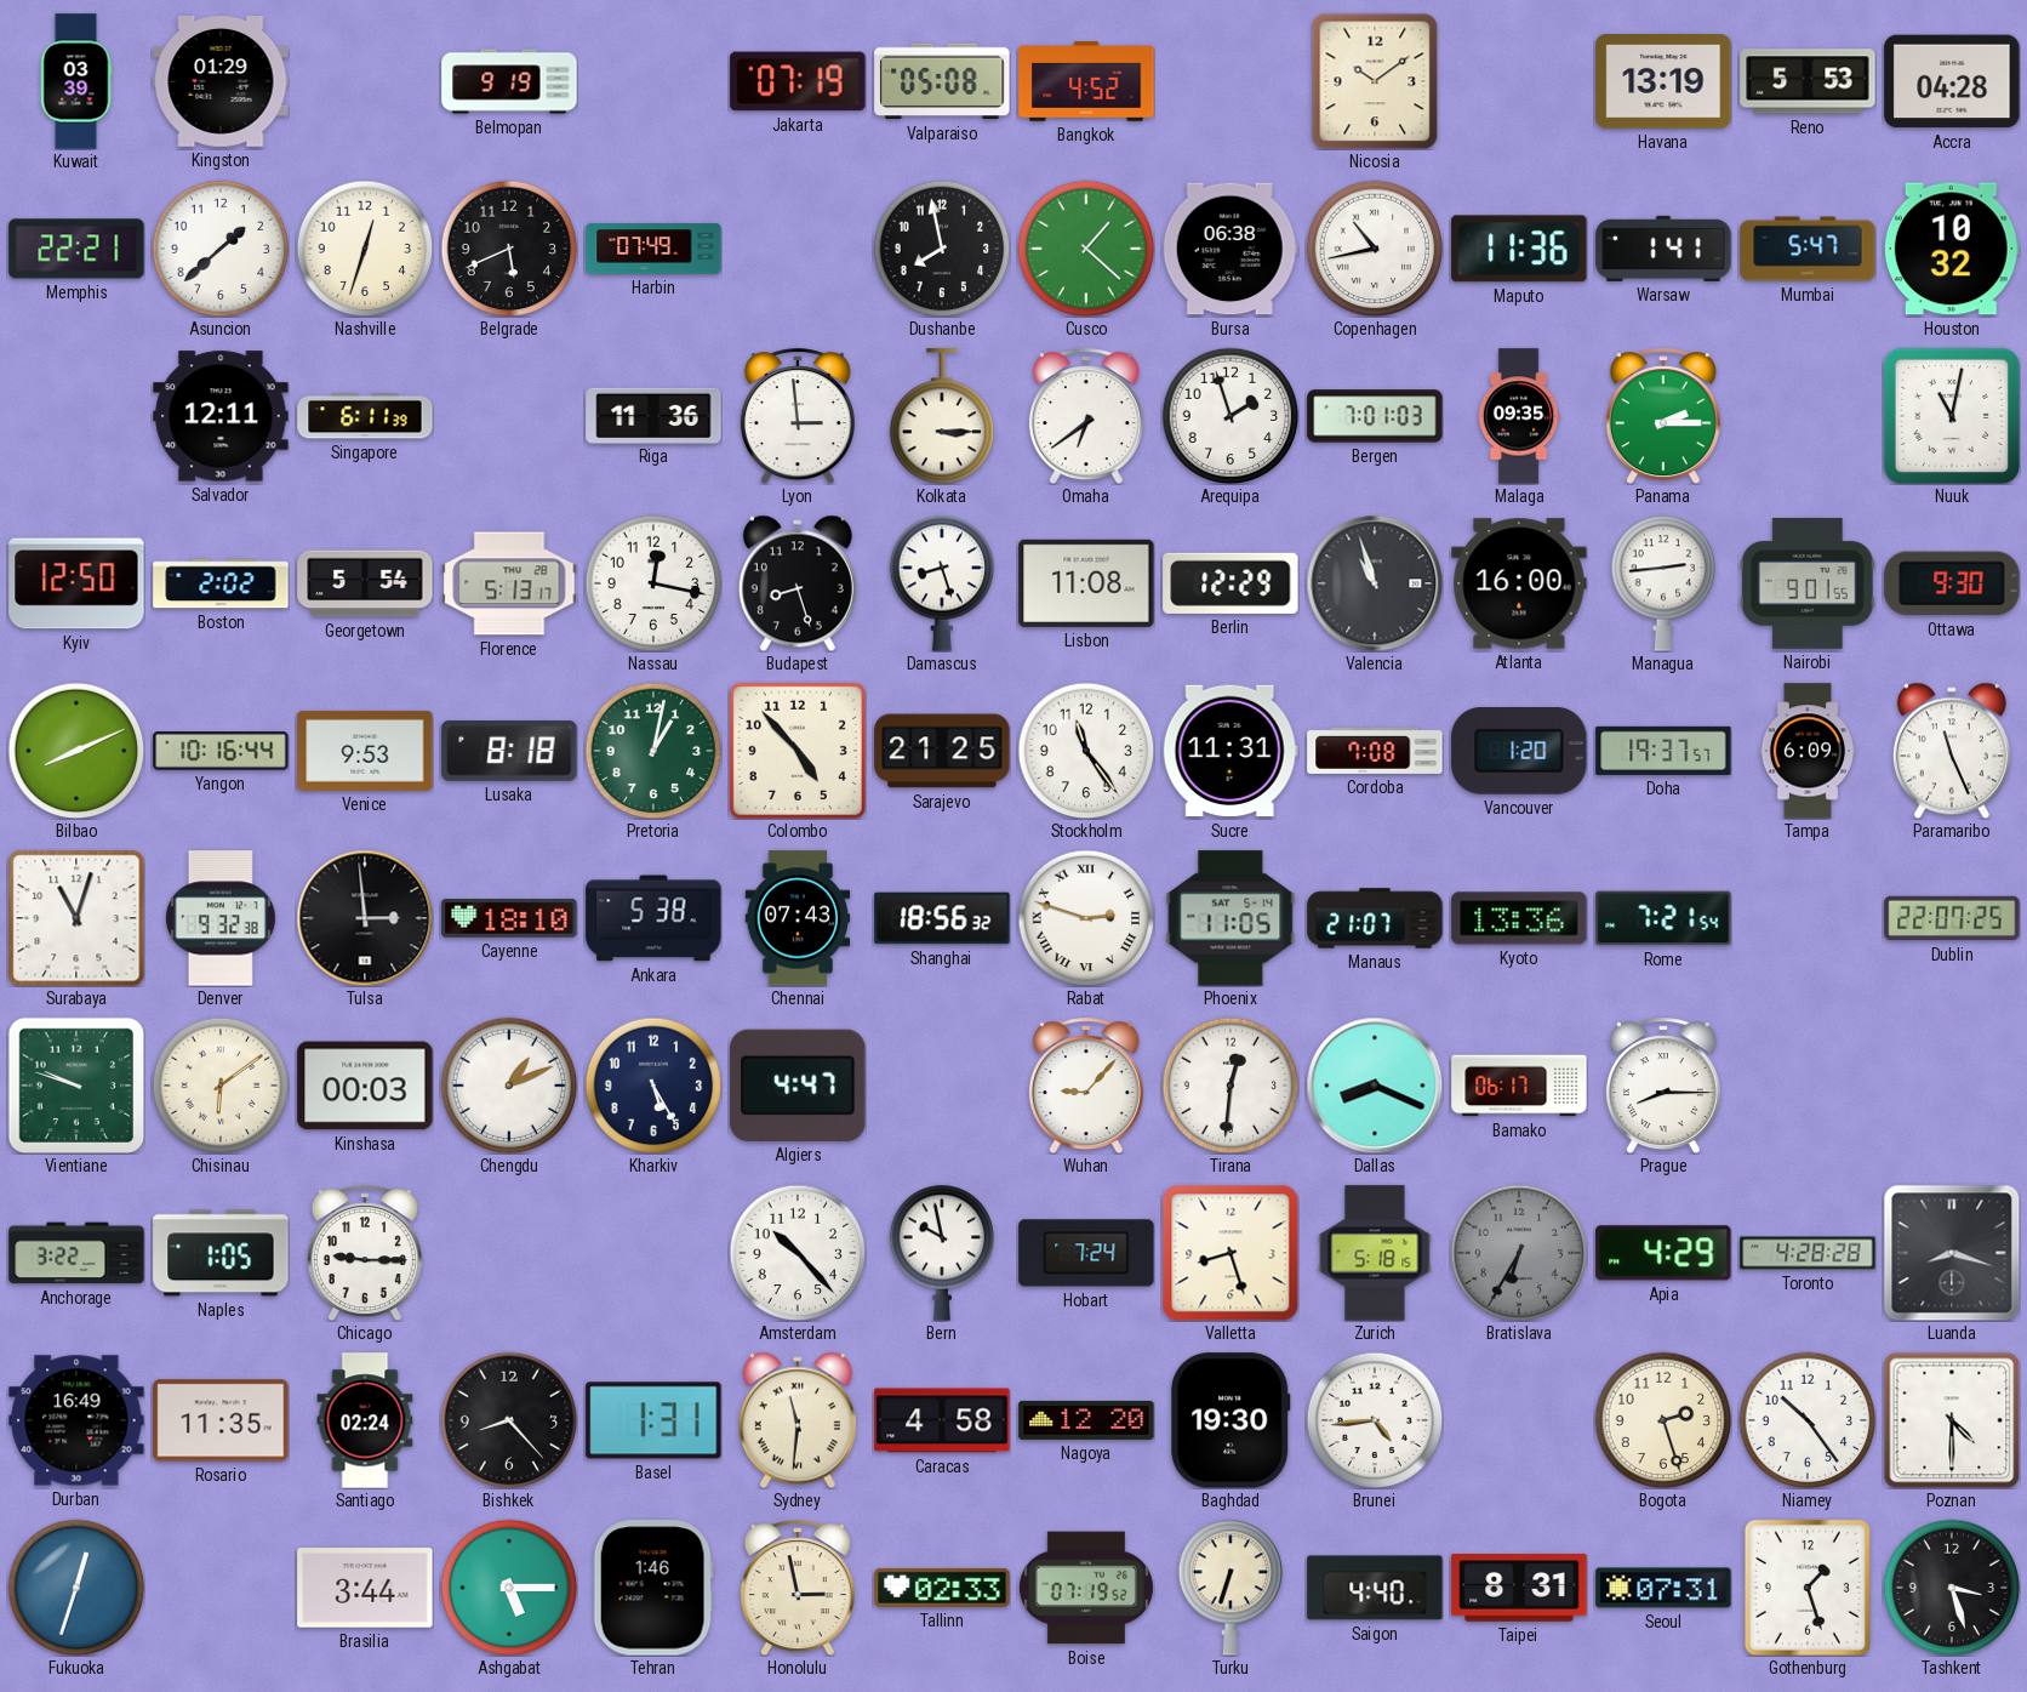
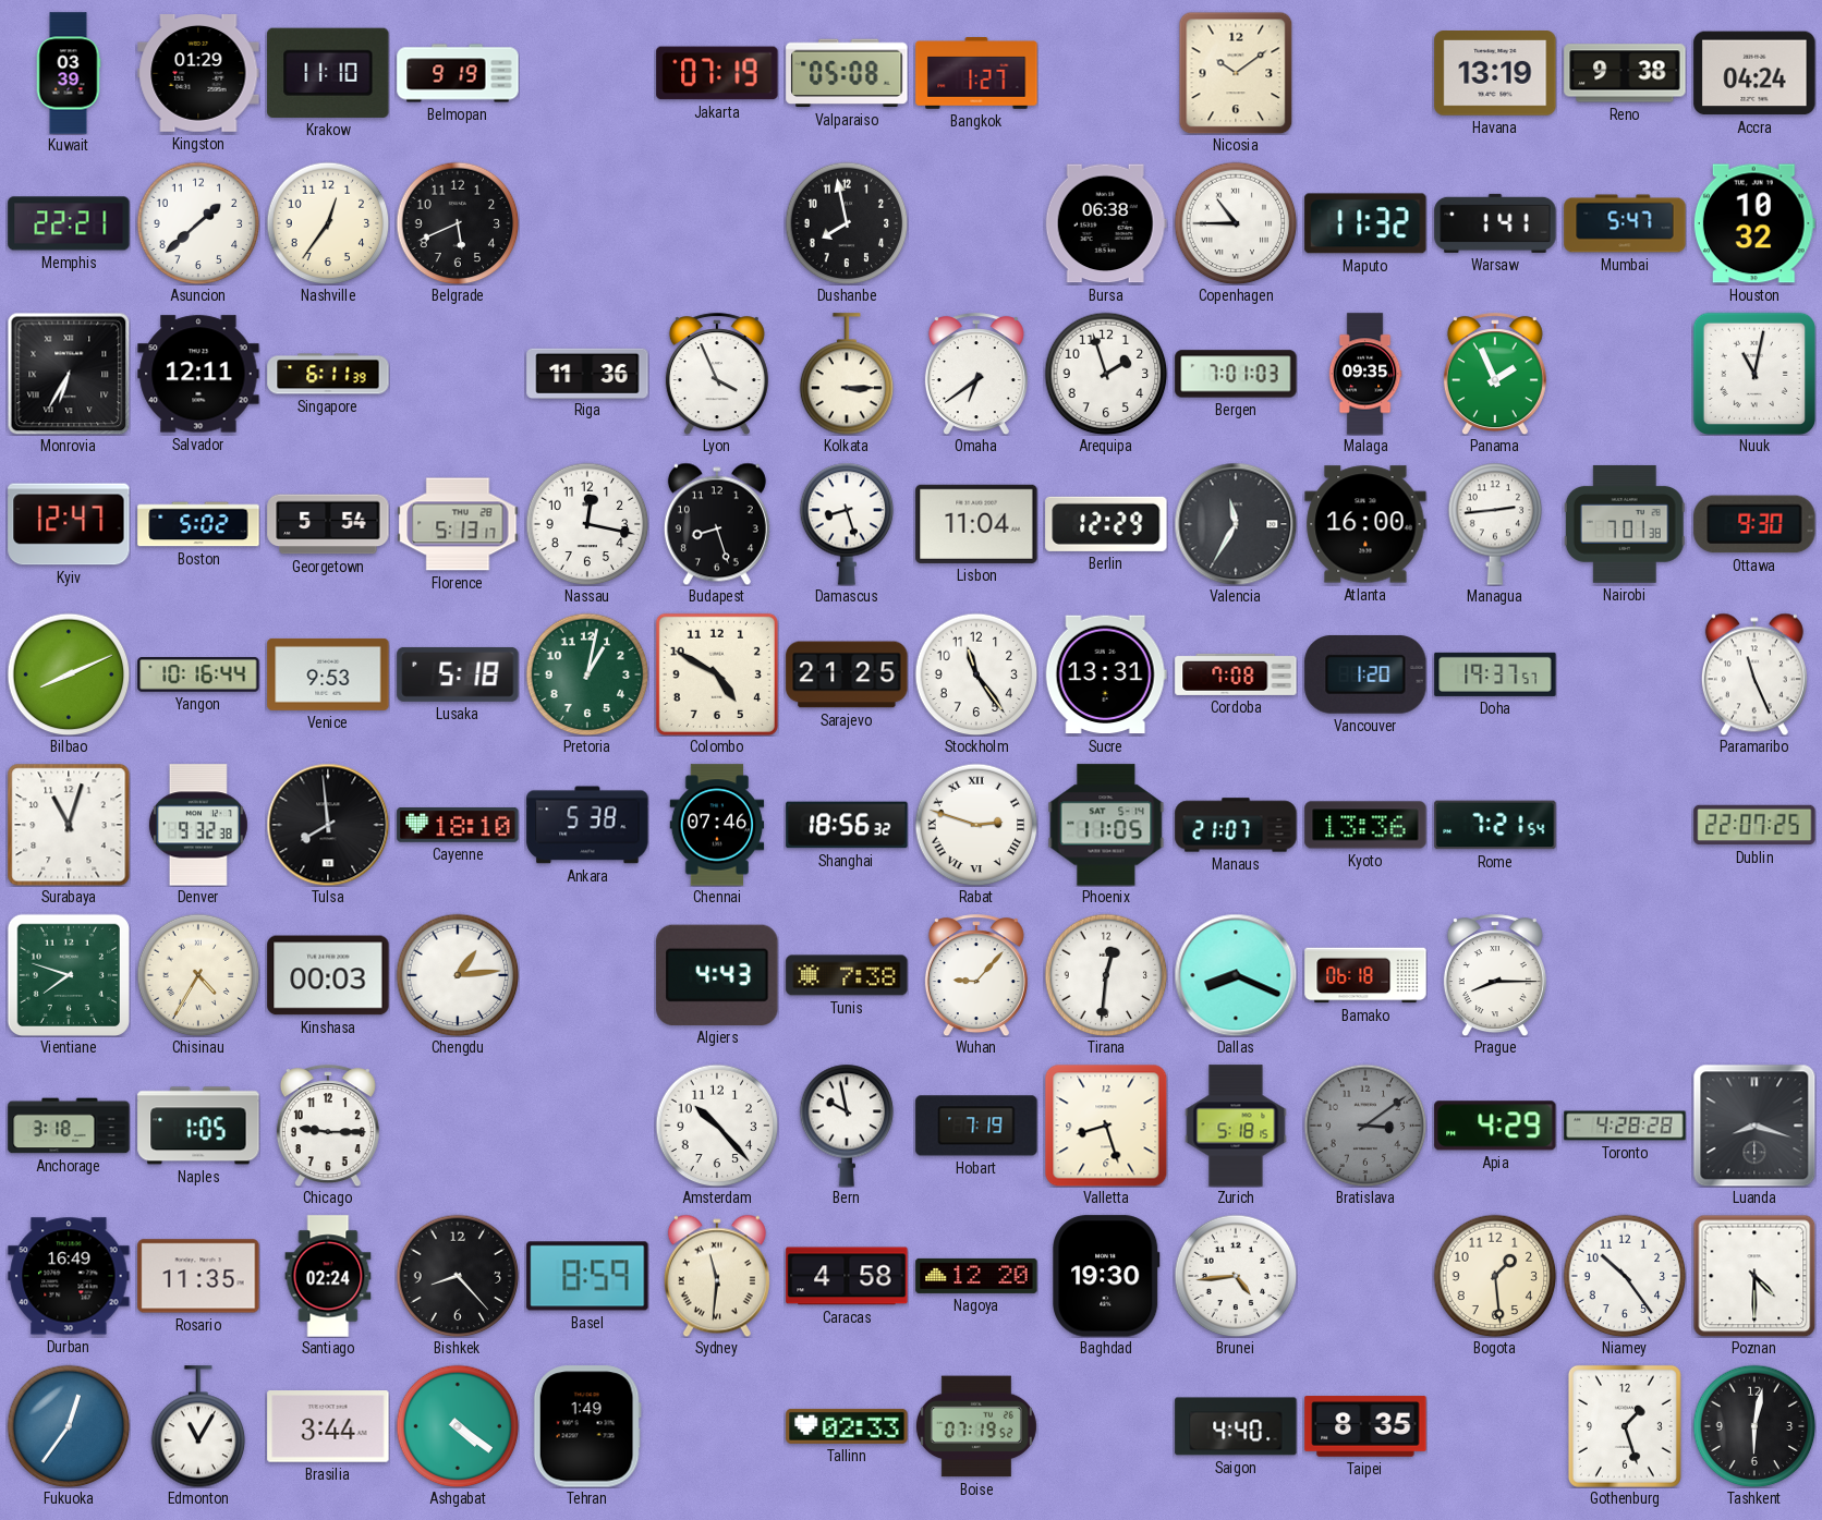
Krakow: none -> 11:10
Bangkok: 4:52 -> 1:27
Reno: 5:53 -> 9:38
Accra: 04:28 -> 04:24
Nashville: 12:33 -> 12:36
Harbin: 07:49 -> none
Cusco: 1:22 -> none
Copenhagen: 10:43 -> 10:45
Maputo: 11:36 -> 11:32
Monrovia: none -> 6:35
Lyon: 2:59 -> 3:56
Panama: 2:15 -> 1:56
Kyiv: 12:50 -> 12:47
Boston: 2:02 -> 5:02
Lisbon: 11:08 -> 11:04
Valencia: 10:57 -> 11:35
Nairobi: 9:01 -> 7:01
Lusaka: 8:18 -> 5:18
Colombo: 4:53 -> 4:50
Sucre: 11:31 -> 13:31
Tampa: 6:09 -> none
Tulsa: 2:59 -> 7:59
Chennai: 07:43 -> 07:46
Vientiane: 9:48 -> 7:48
Chisinau: 6:09 -> 4:35
Chengdu: 1:11 -> 1:14
Kharkiv: 5:25 -> none
Algiers: 4:47 -> 4:43
Tunis: none -> 7:38
Bamako: 06:17 -> 06:18
Anchorage: 3:22 -> 3:18
Hobart: 7:24 -> 7:19
Bratislava: 6:35 -> 3:09
Basel: 1:31 -> 8:59
Bogota: 2:27 -> 1:29
Fukuoka: 12:33 -> 12:36
Edmonton: none -> 11:05
Ashgabat: 5:15 -> 4:21
Tehran: 1:46 -> 1:49
Honolulu: 2:58 -> none
Turku: 6:33 -> none
Taipei: 8:31 -> 8:35
Seoul: 07:31 -> none
Tashkent: 3:27 -> 6:02
